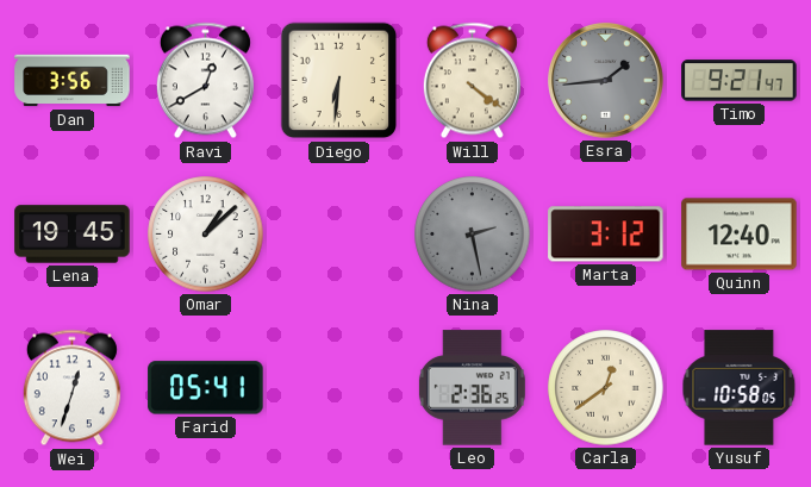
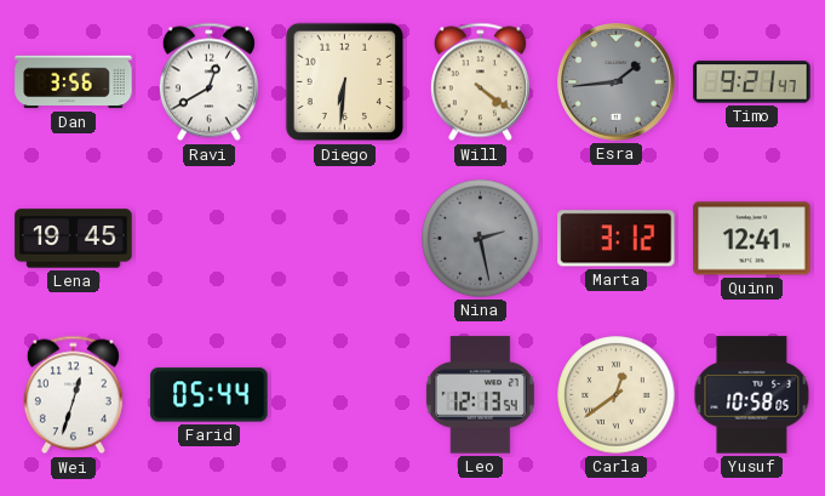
Omar: 1:08 -> none
Quinn: 12:40 -> 12:41
Farid: 05:41 -> 05:44
Leo: 2:36 -> 12:13
